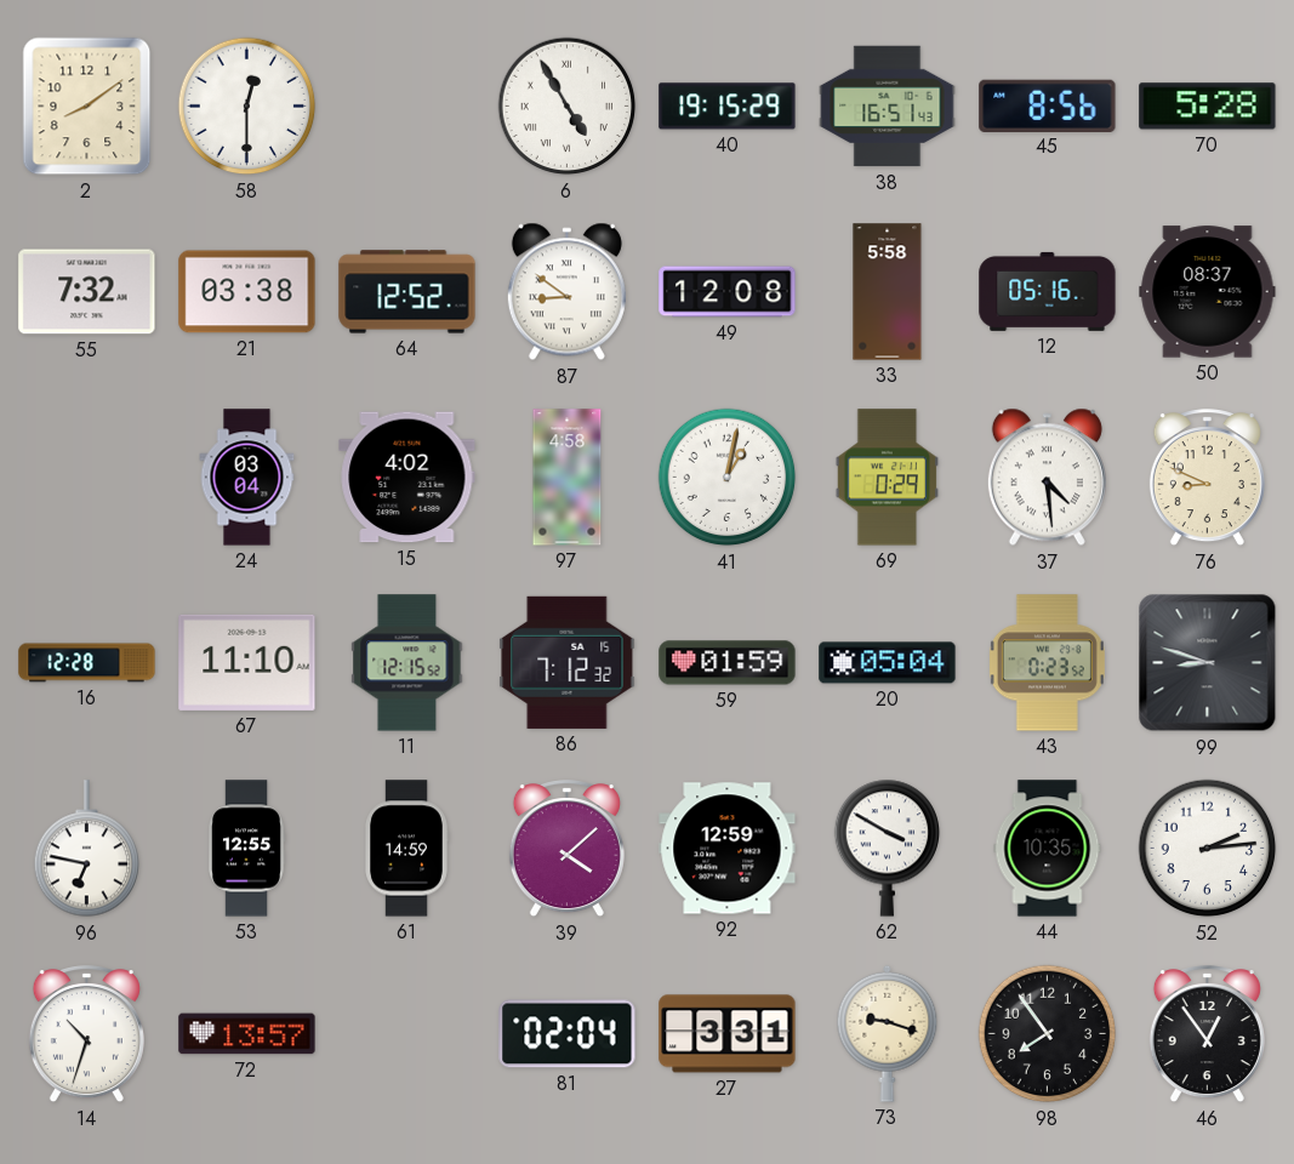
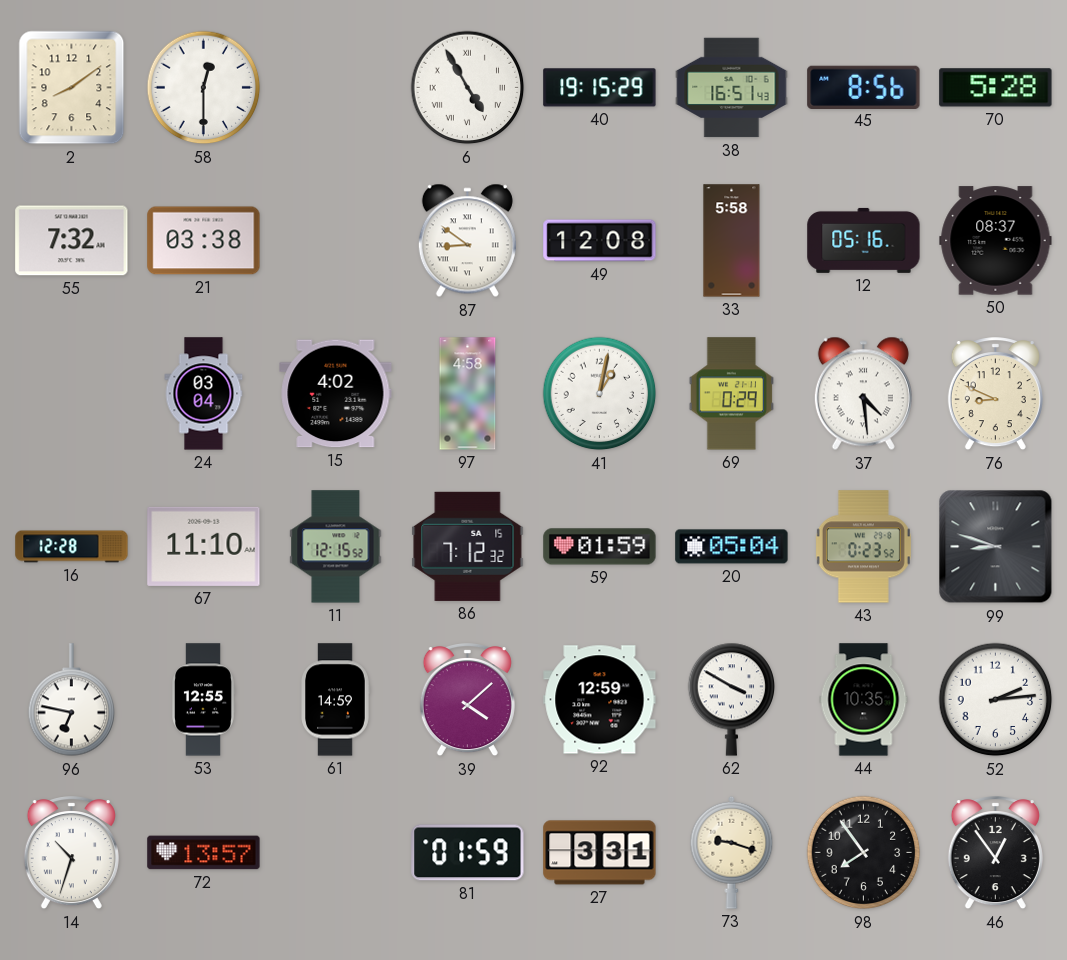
64: 12:52 -> none
81: 02:04 -> 01:59
